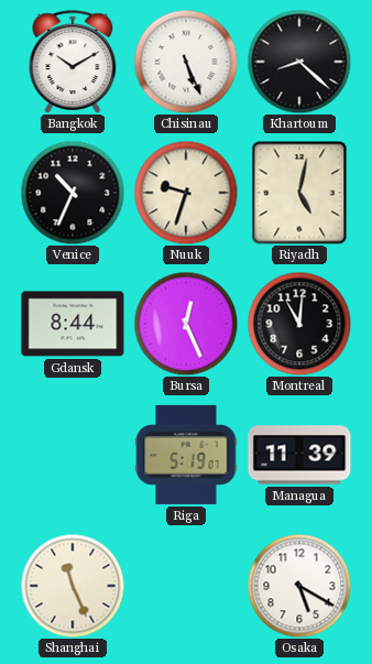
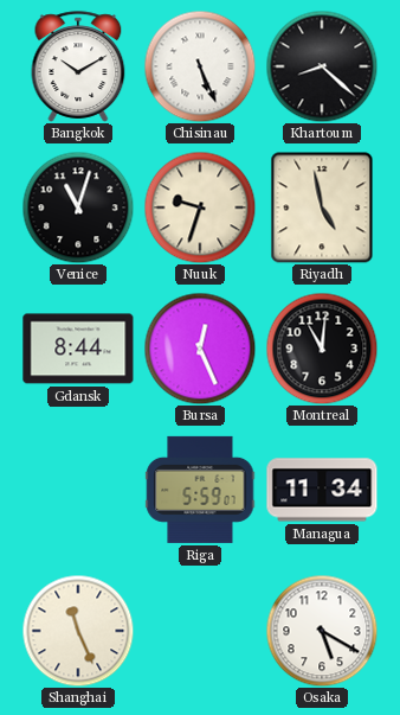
Venice: 10:34 -> 11:03
Riyadh: 5:02 -> 4:58
Riga: 5:19 -> 5:59
Managua: 11:39 -> 11:34
